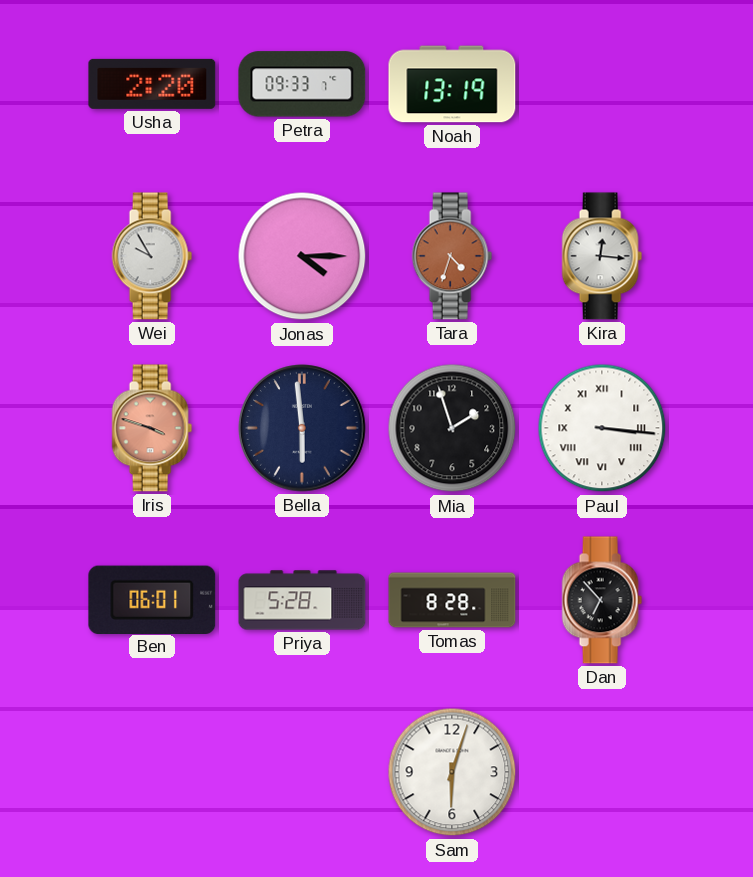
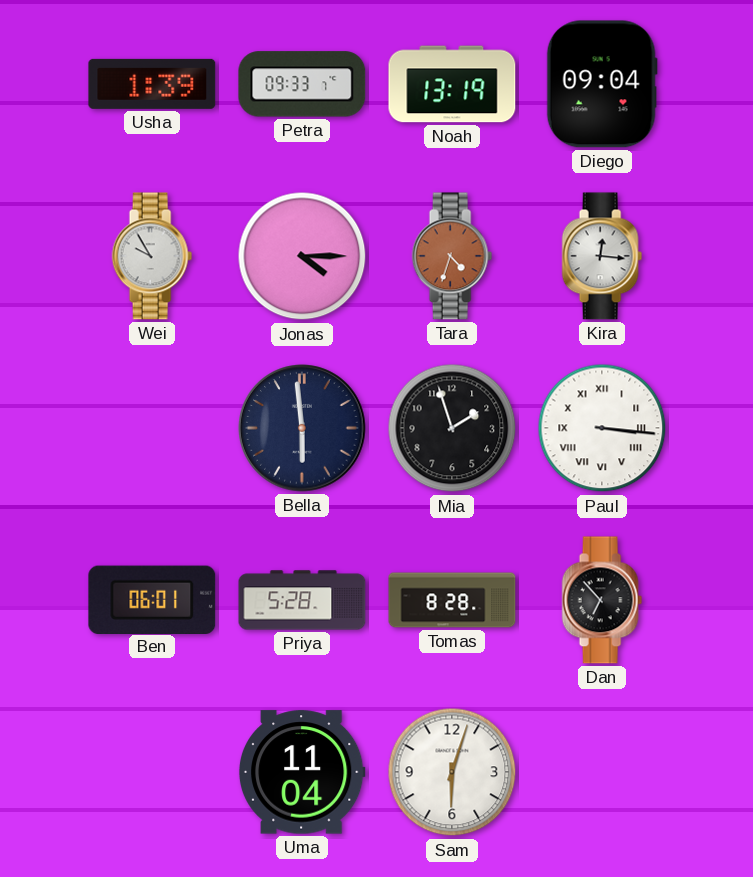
Usha: 2:20 -> 1:39
Diego: none -> 09:04
Iris: 3:48 -> none
Uma: none -> 11:04
